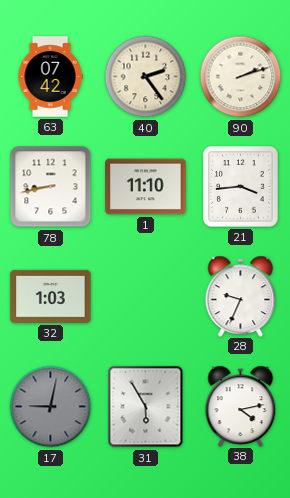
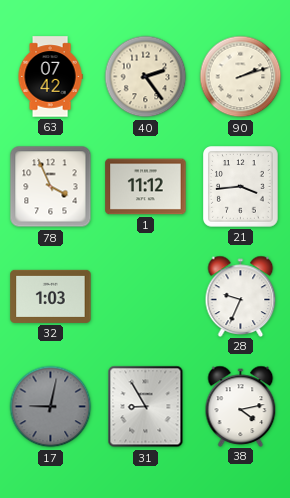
78: 8:43 -> 3:56
1: 11:10 -> 11:12
31: 5:55 -> 8:55
